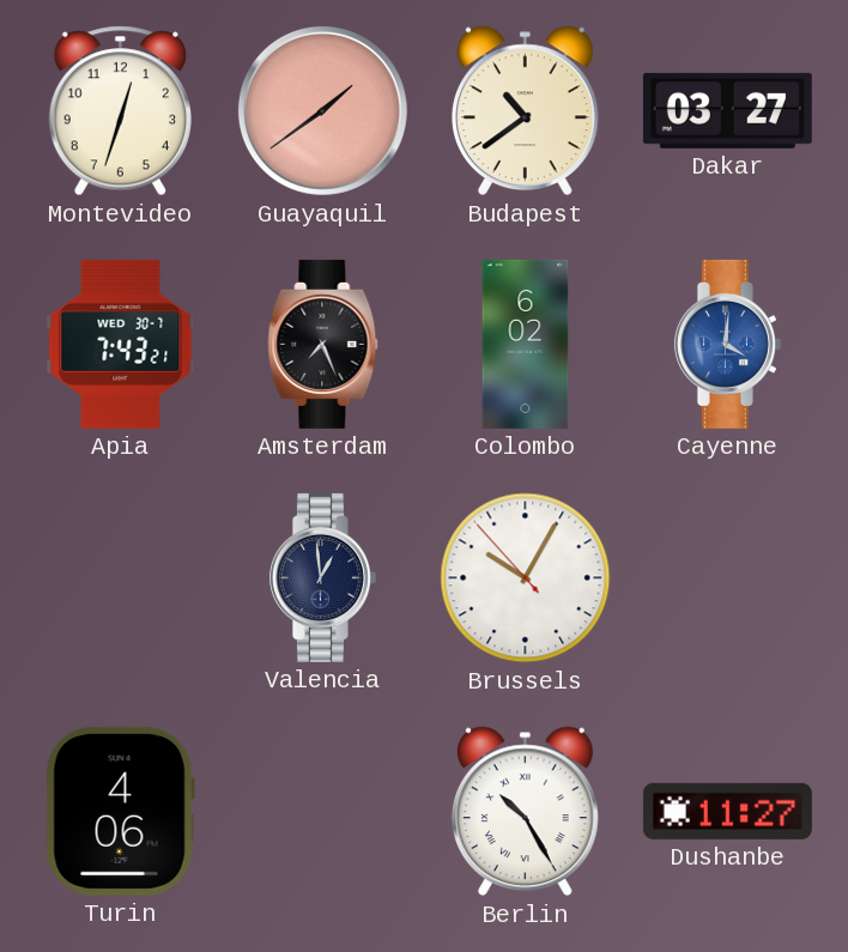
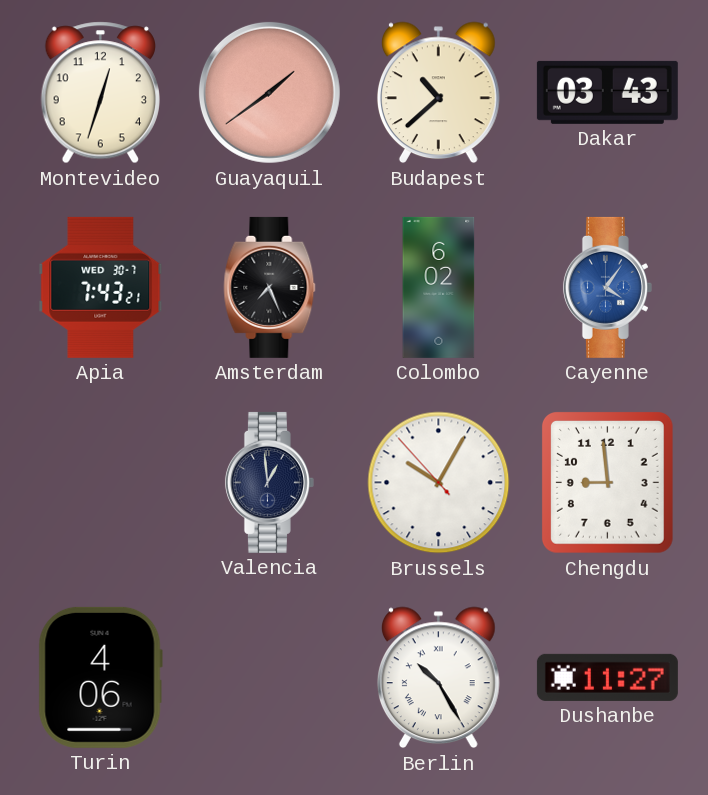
Budapest: 10:39 -> 10:38
Dakar: 03:27 -> 03:43
Cayenne: 4:01 -> 4:06
Chengdu: none -> 8:59
